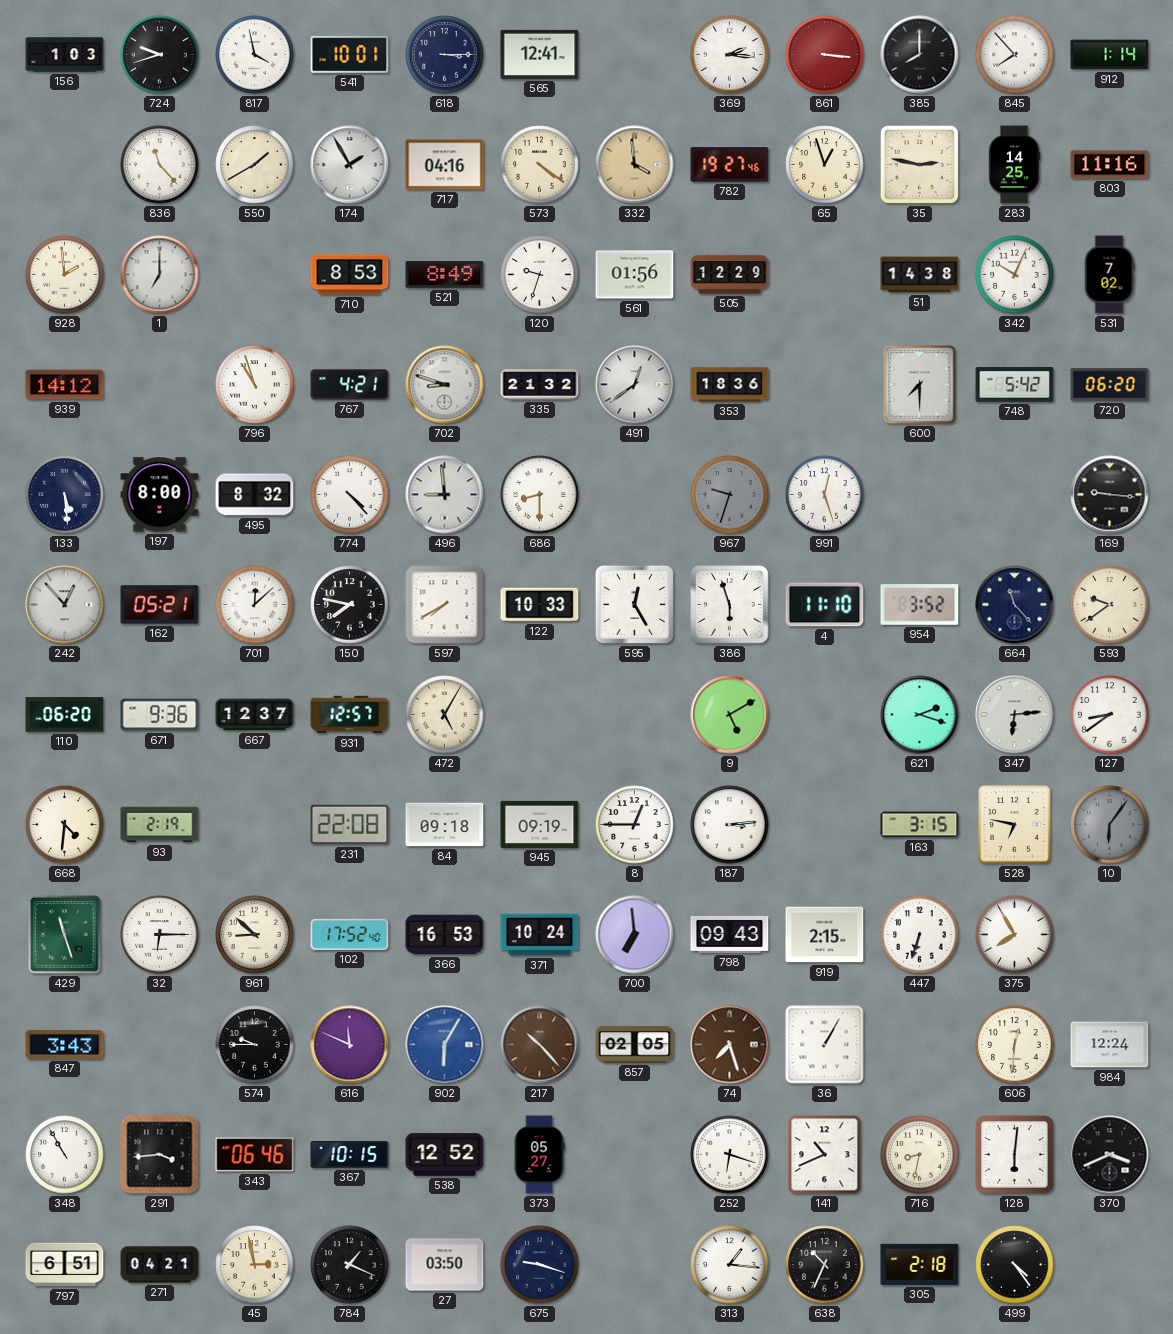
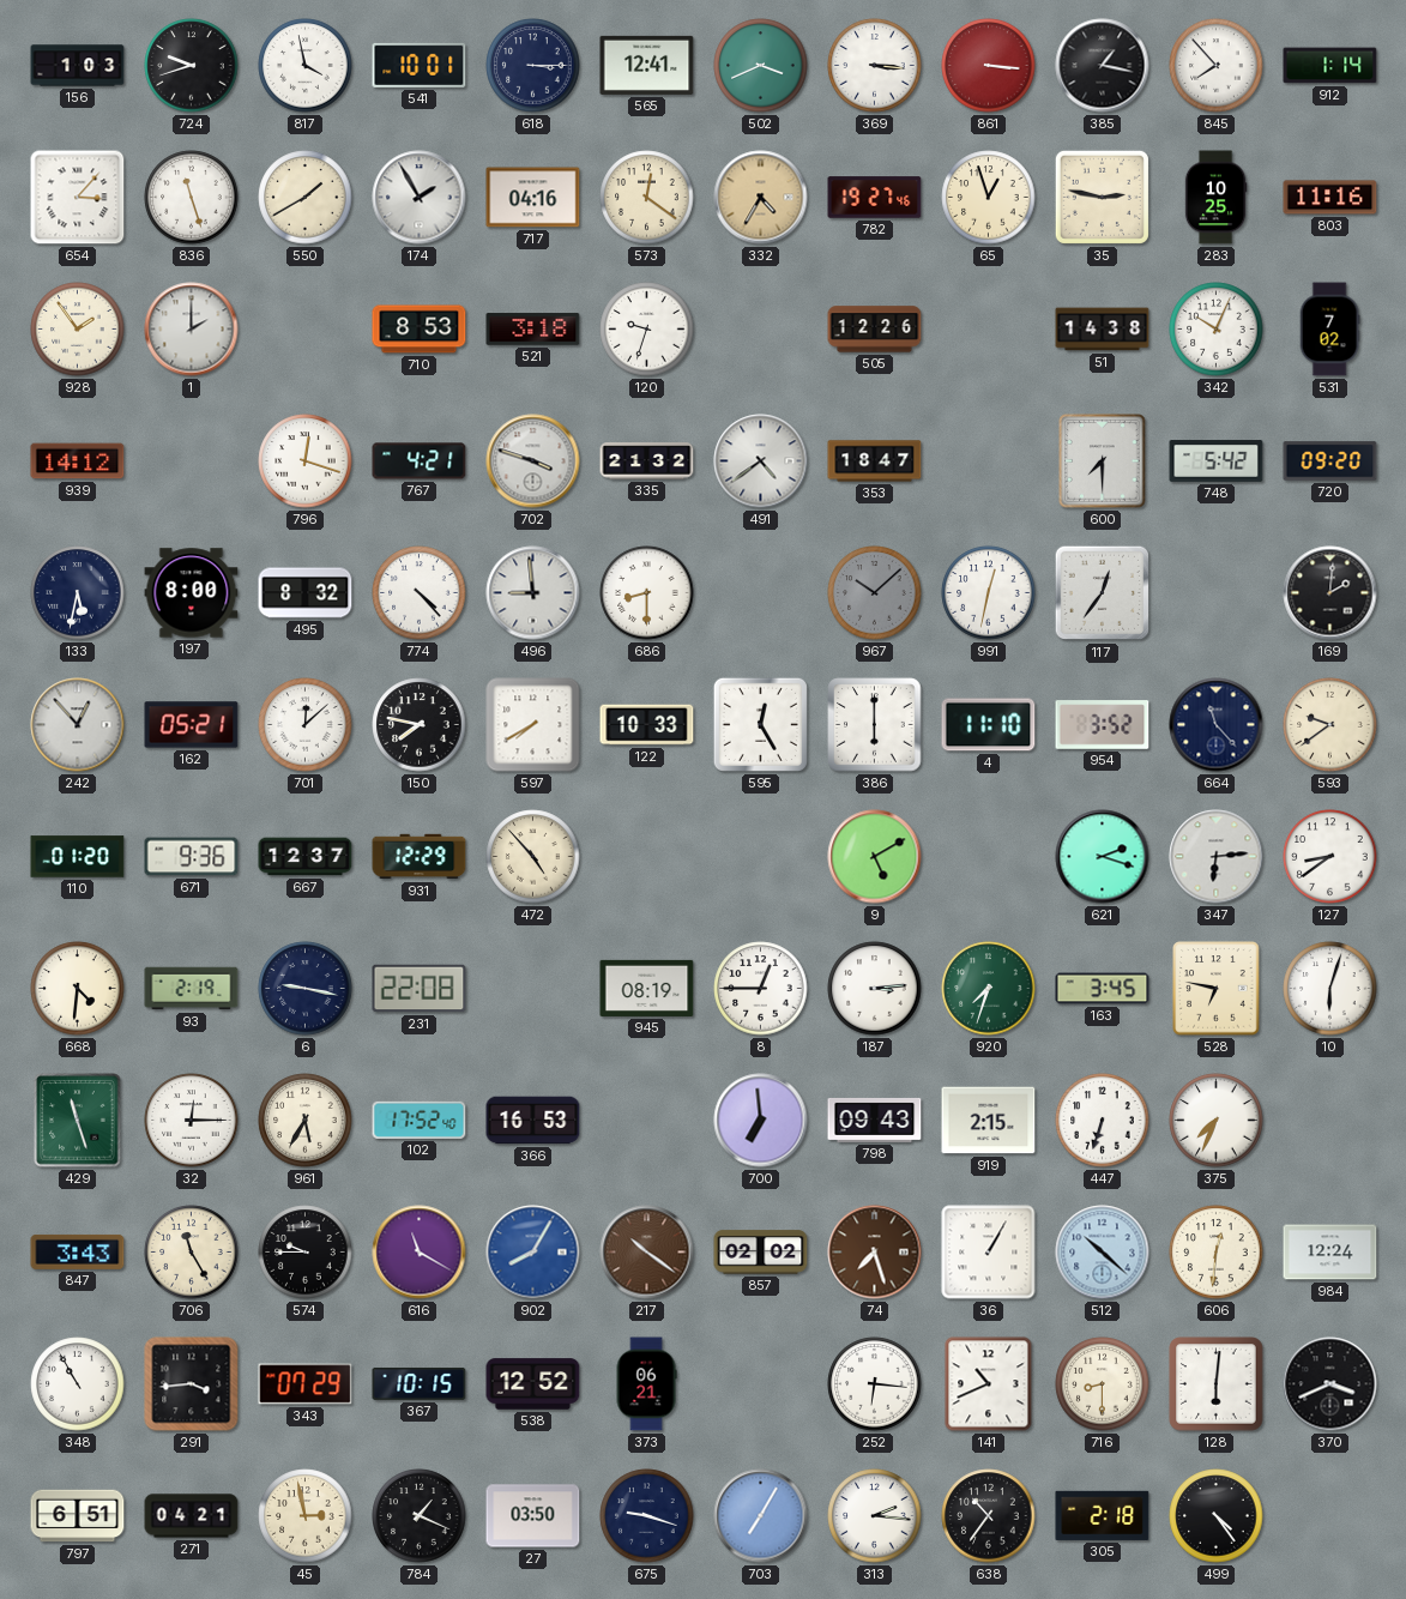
502: none -> 3:41
369: 2:16 -> 3:16
385: 8:00 -> 1:17
654: none -> 3:07
836: 11:23 -> 11:27
573: 4:21 -> 12:21
332: 3:59 -> 4:35
283: 14:25 -> 10:25
928: 1:59 -> 1:54
1: 7:00 -> 2:00
521: 8:49 -> 3:18
561: 01:56 -> none
505: 12:29 -> 12:26
796: 10:57 -> 12:18
702: 8:48 -> 3:48
491: 12:39 -> 4:39
353: 18:36 -> 18:47
720: 06:20 -> 09:20
133: 5:29 -> 5:32
967: 9:33 -> 10:08
991: 12:27 -> 12:32
117: none -> 12:36
169: 9:16 -> 2:01
386: 5:57 -> 6:00
110: 06:20 -> 01:20
931: 12:57 -> 12:29
472: 5:05 -> 4:53
6: none -> 9:17
84: 09:18 -> none
945: 09:19 -> 08:19
920: none -> 7:33
163: 3:15 -> 3:45
10: 6:06 -> 6:03
10 dial: grey -> white
32: 6:15 -> 12:15
961: 8:52 -> 5:35
371: 10:24 -> none
375: 7:55 -> 7:34
706: none -> 11:25
616: 11:49 -> 11:20
902: 6:05 -> 8:05
217: 10:23 -> 10:21
857: 02:05 -> 02:02
512: none -> 10:22
343: 06:46 -> 07:29
373: 05:27 -> 06:21
252: 6:18 -> 6:16
716: 8:32 -> 8:30
703: none -> 7:05
313: 1:16 -> 2:16
638: 10:34 -> 10:36
